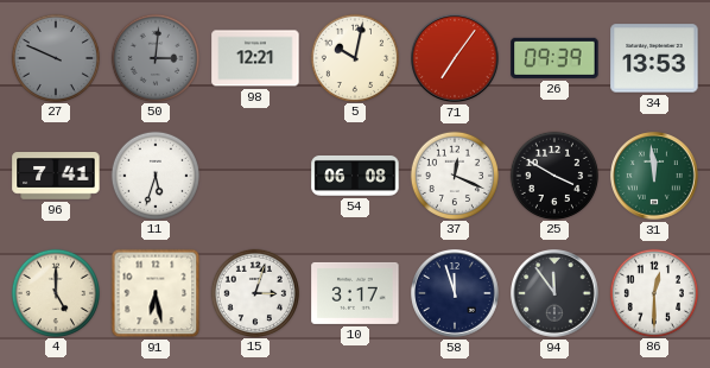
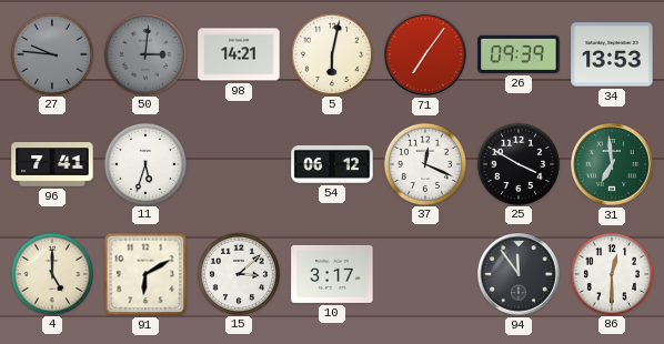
27: 9:49 -> 9:46
98: 12:21 -> 14:21
5: 10:02 -> 6:02
54: 06:08 -> 06:12
31: 11:59 -> 6:59
91: 6:28 -> 6:10
15: 3:03 -> 3:08
58: 11:57 -> none
